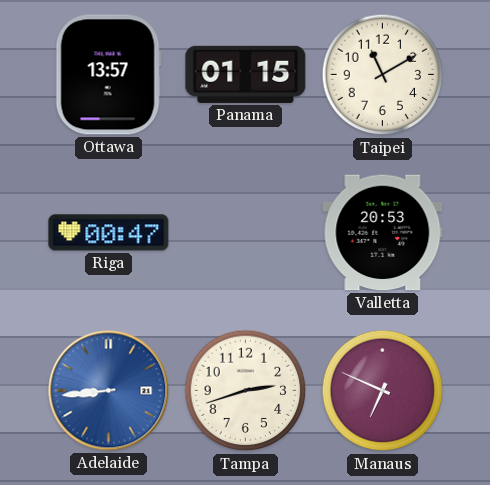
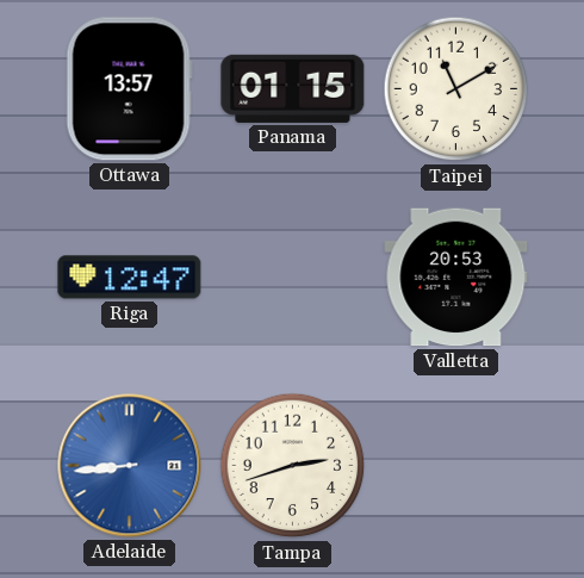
Riga: 00:47 -> 12:47
Manaus: 6:49 -> none
